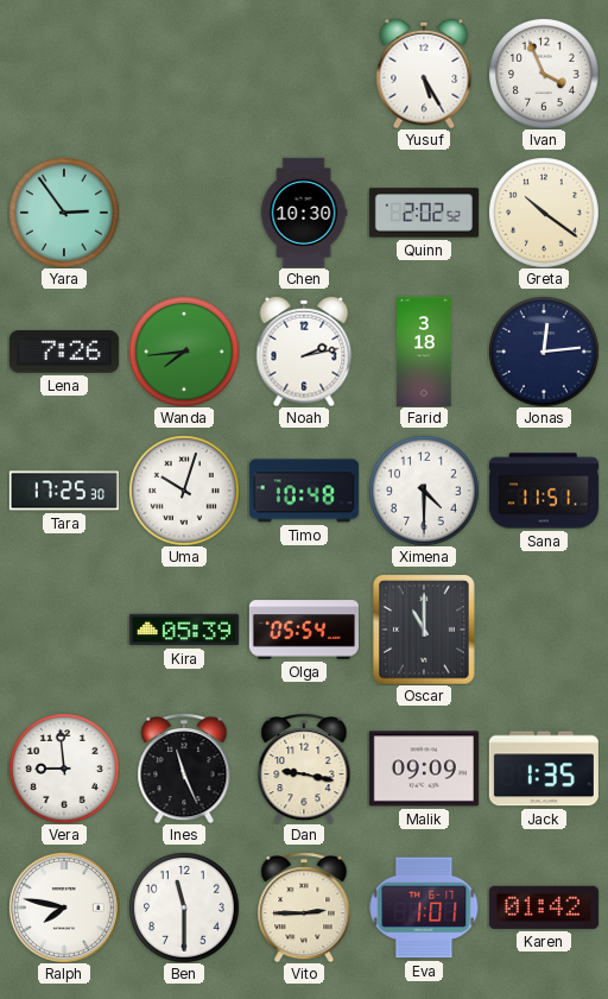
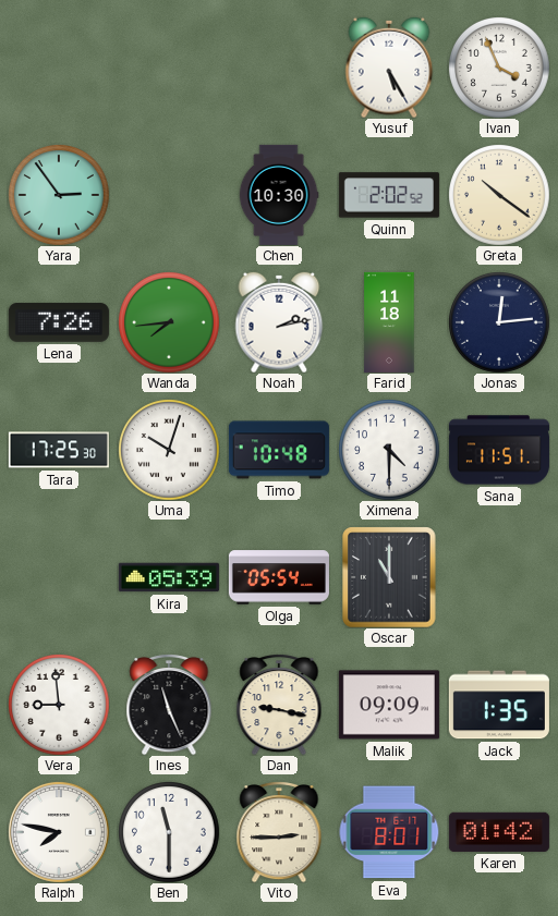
Farid: 3:18 -> 11:18
Eva: 1:01 -> 8:01
